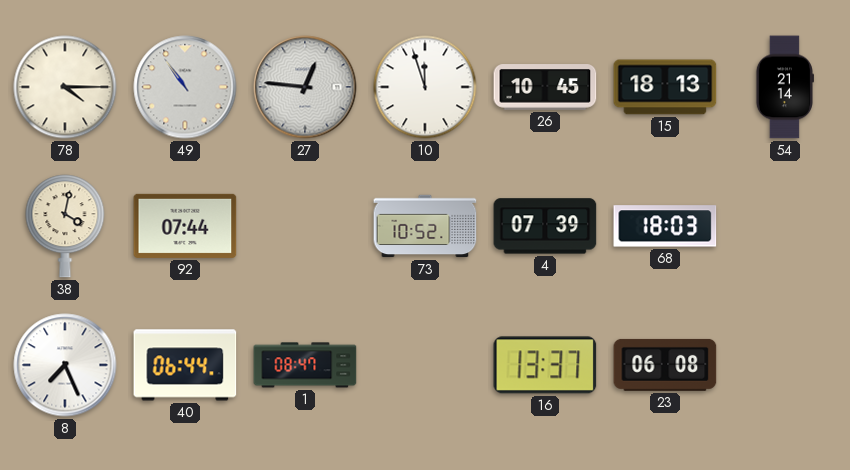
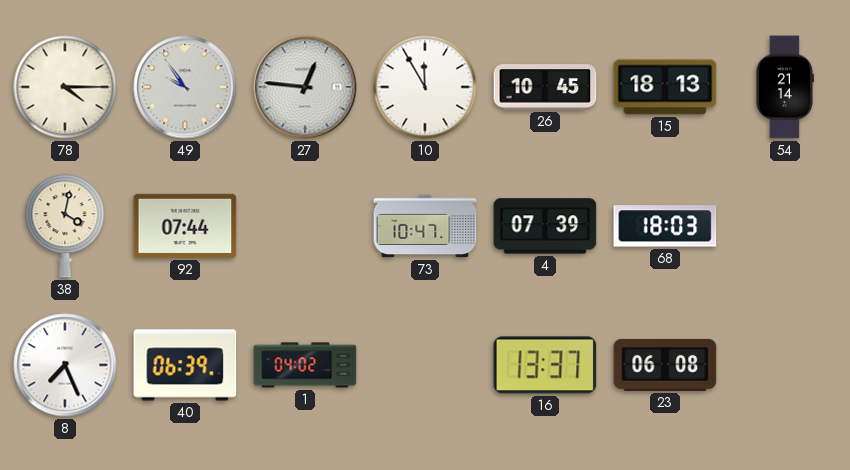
49: 10:54 -> 9:54
10: 11:57 -> 11:55
73: 10:52 -> 10:47
40: 06:44 -> 06:39
1: 08:47 -> 04:02
